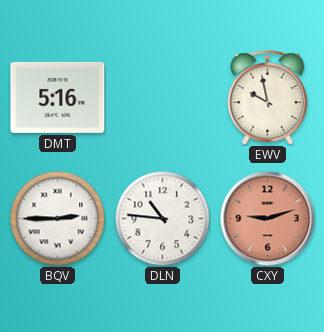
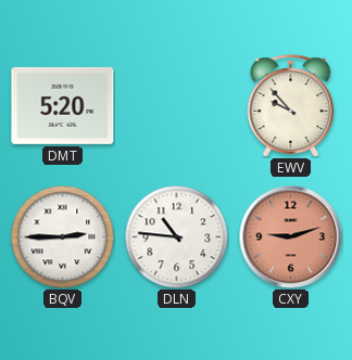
DMT: 5:16 -> 5:20
EWV: 9:58 -> 9:53
